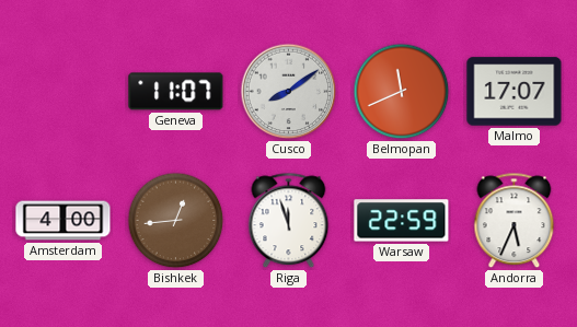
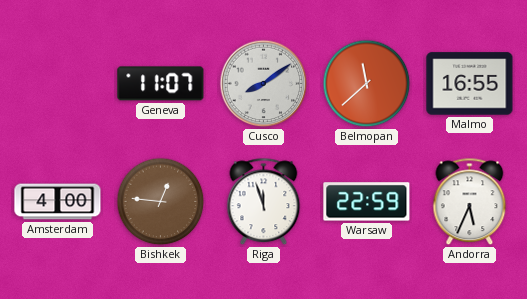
Belmopan: 11:41 -> 11:38
Malmo: 17:07 -> 16:55
Bishkek: 12:44 -> 12:46
